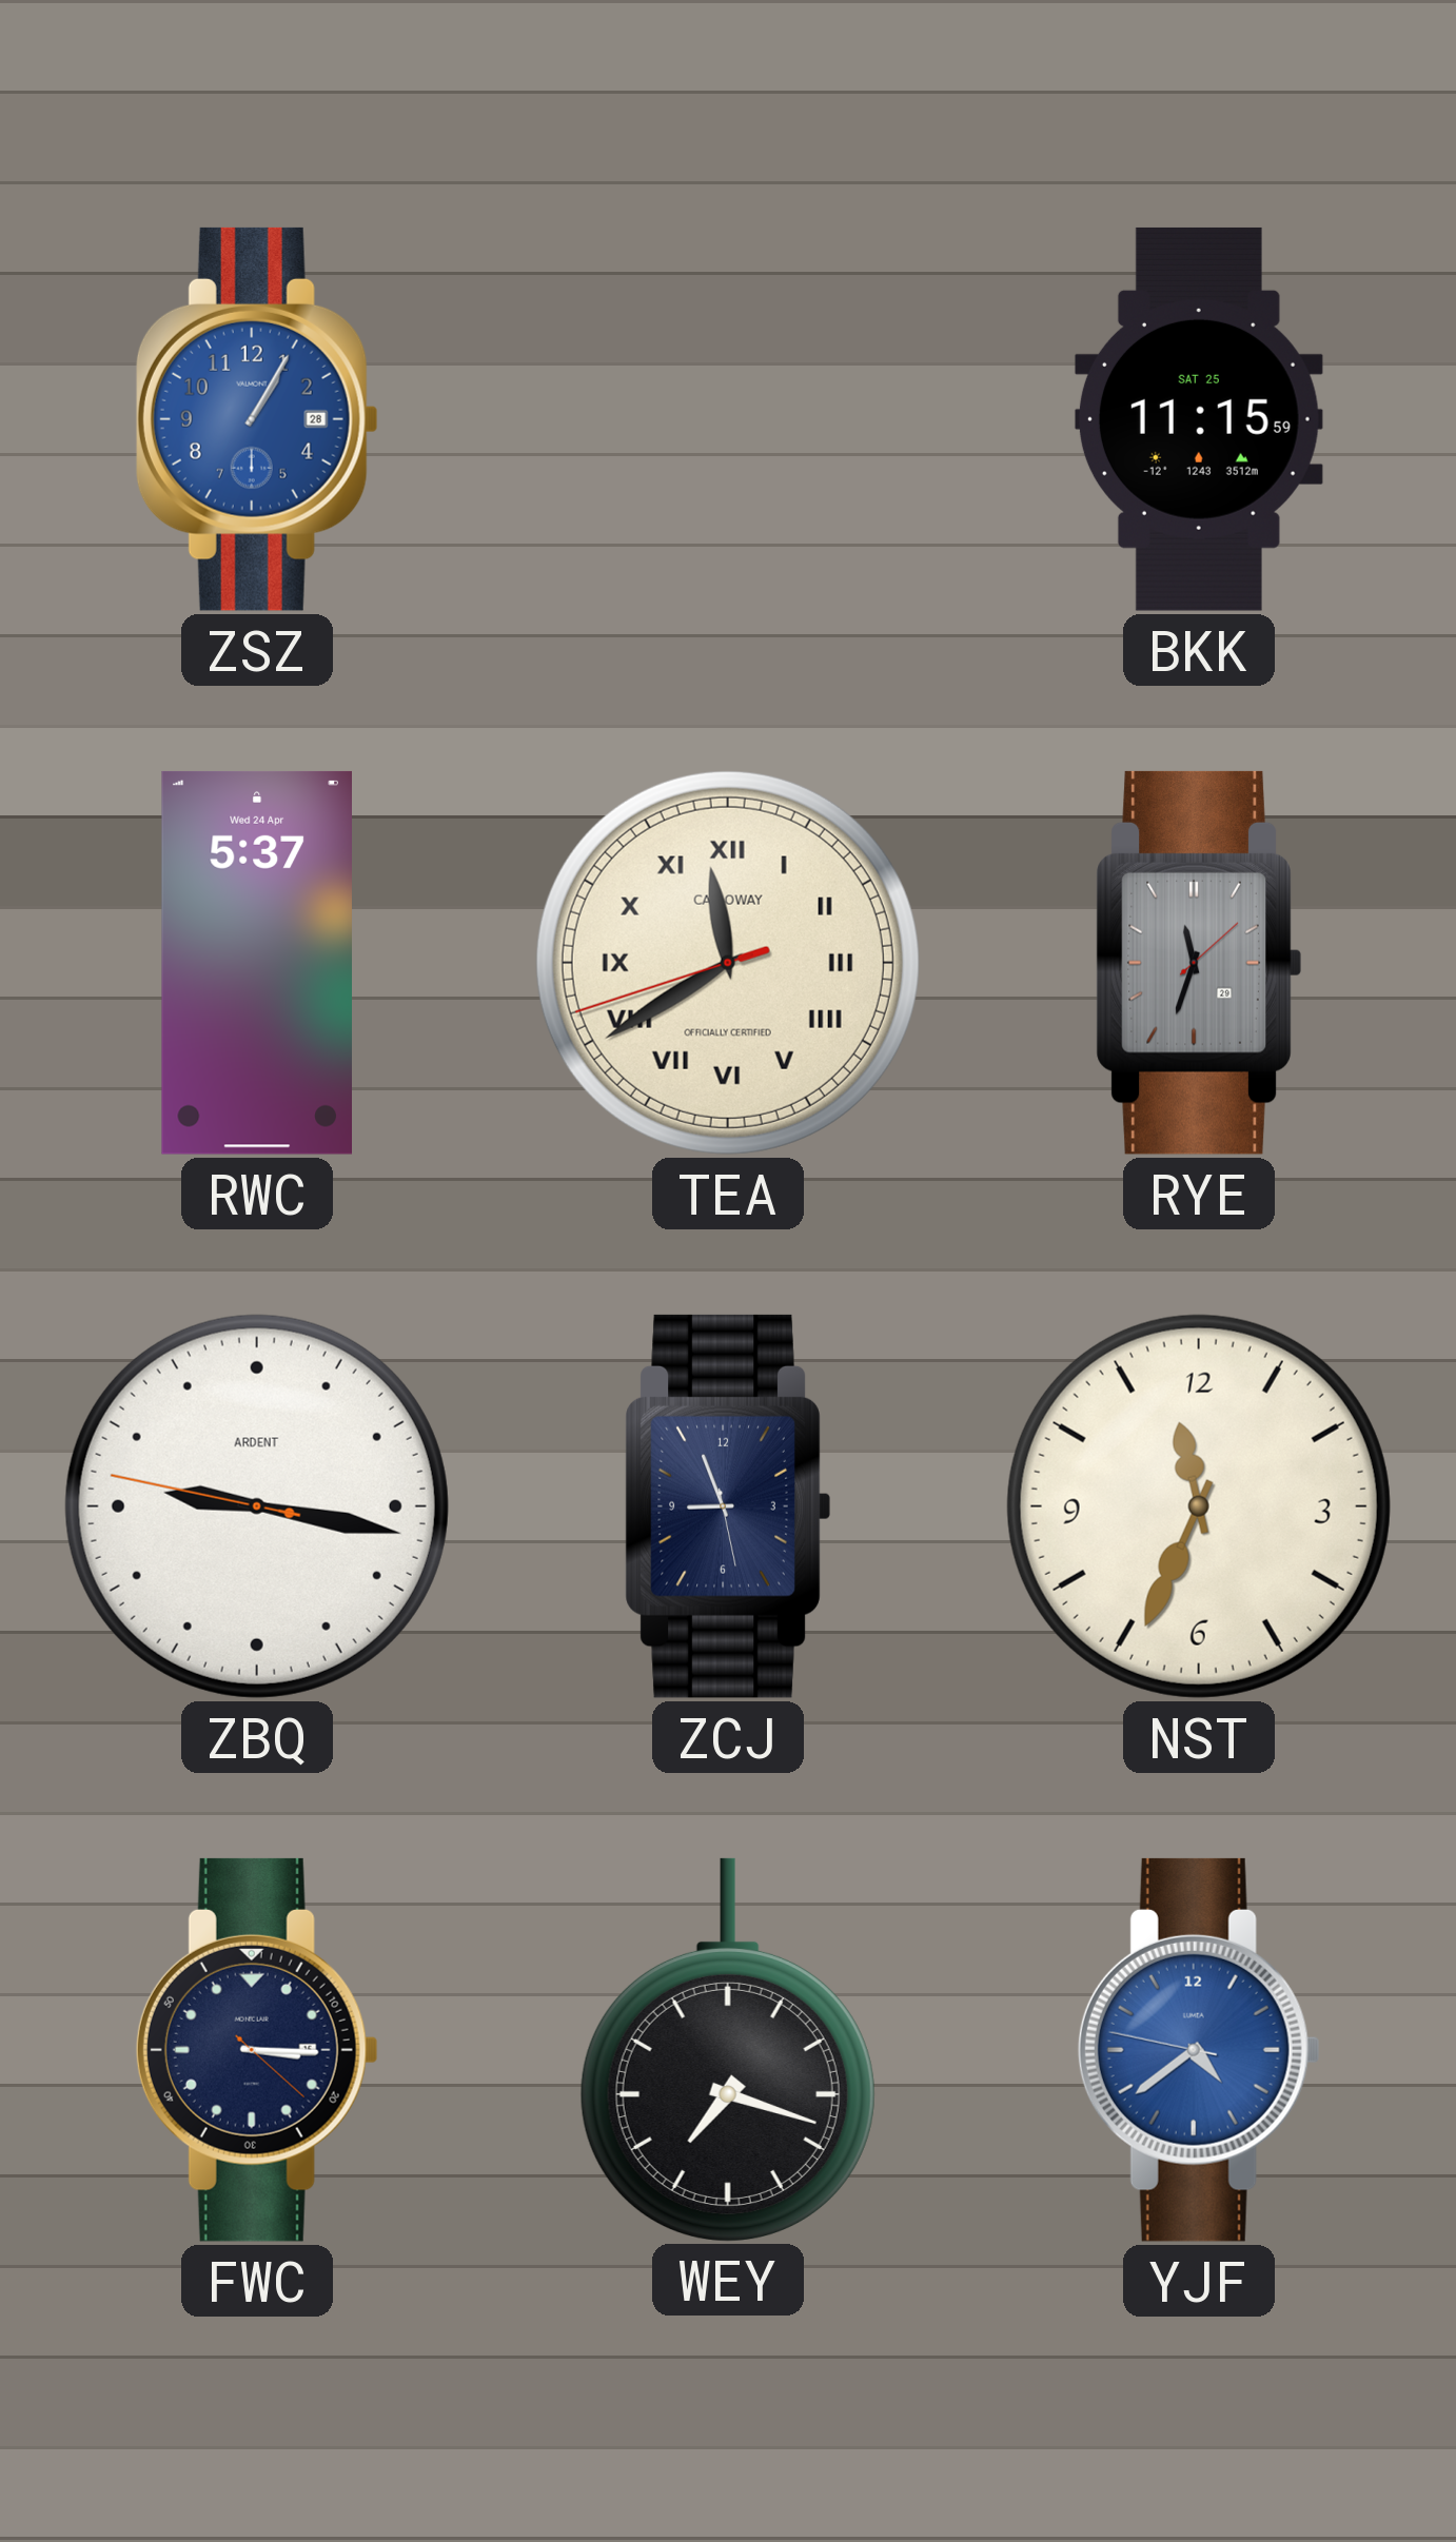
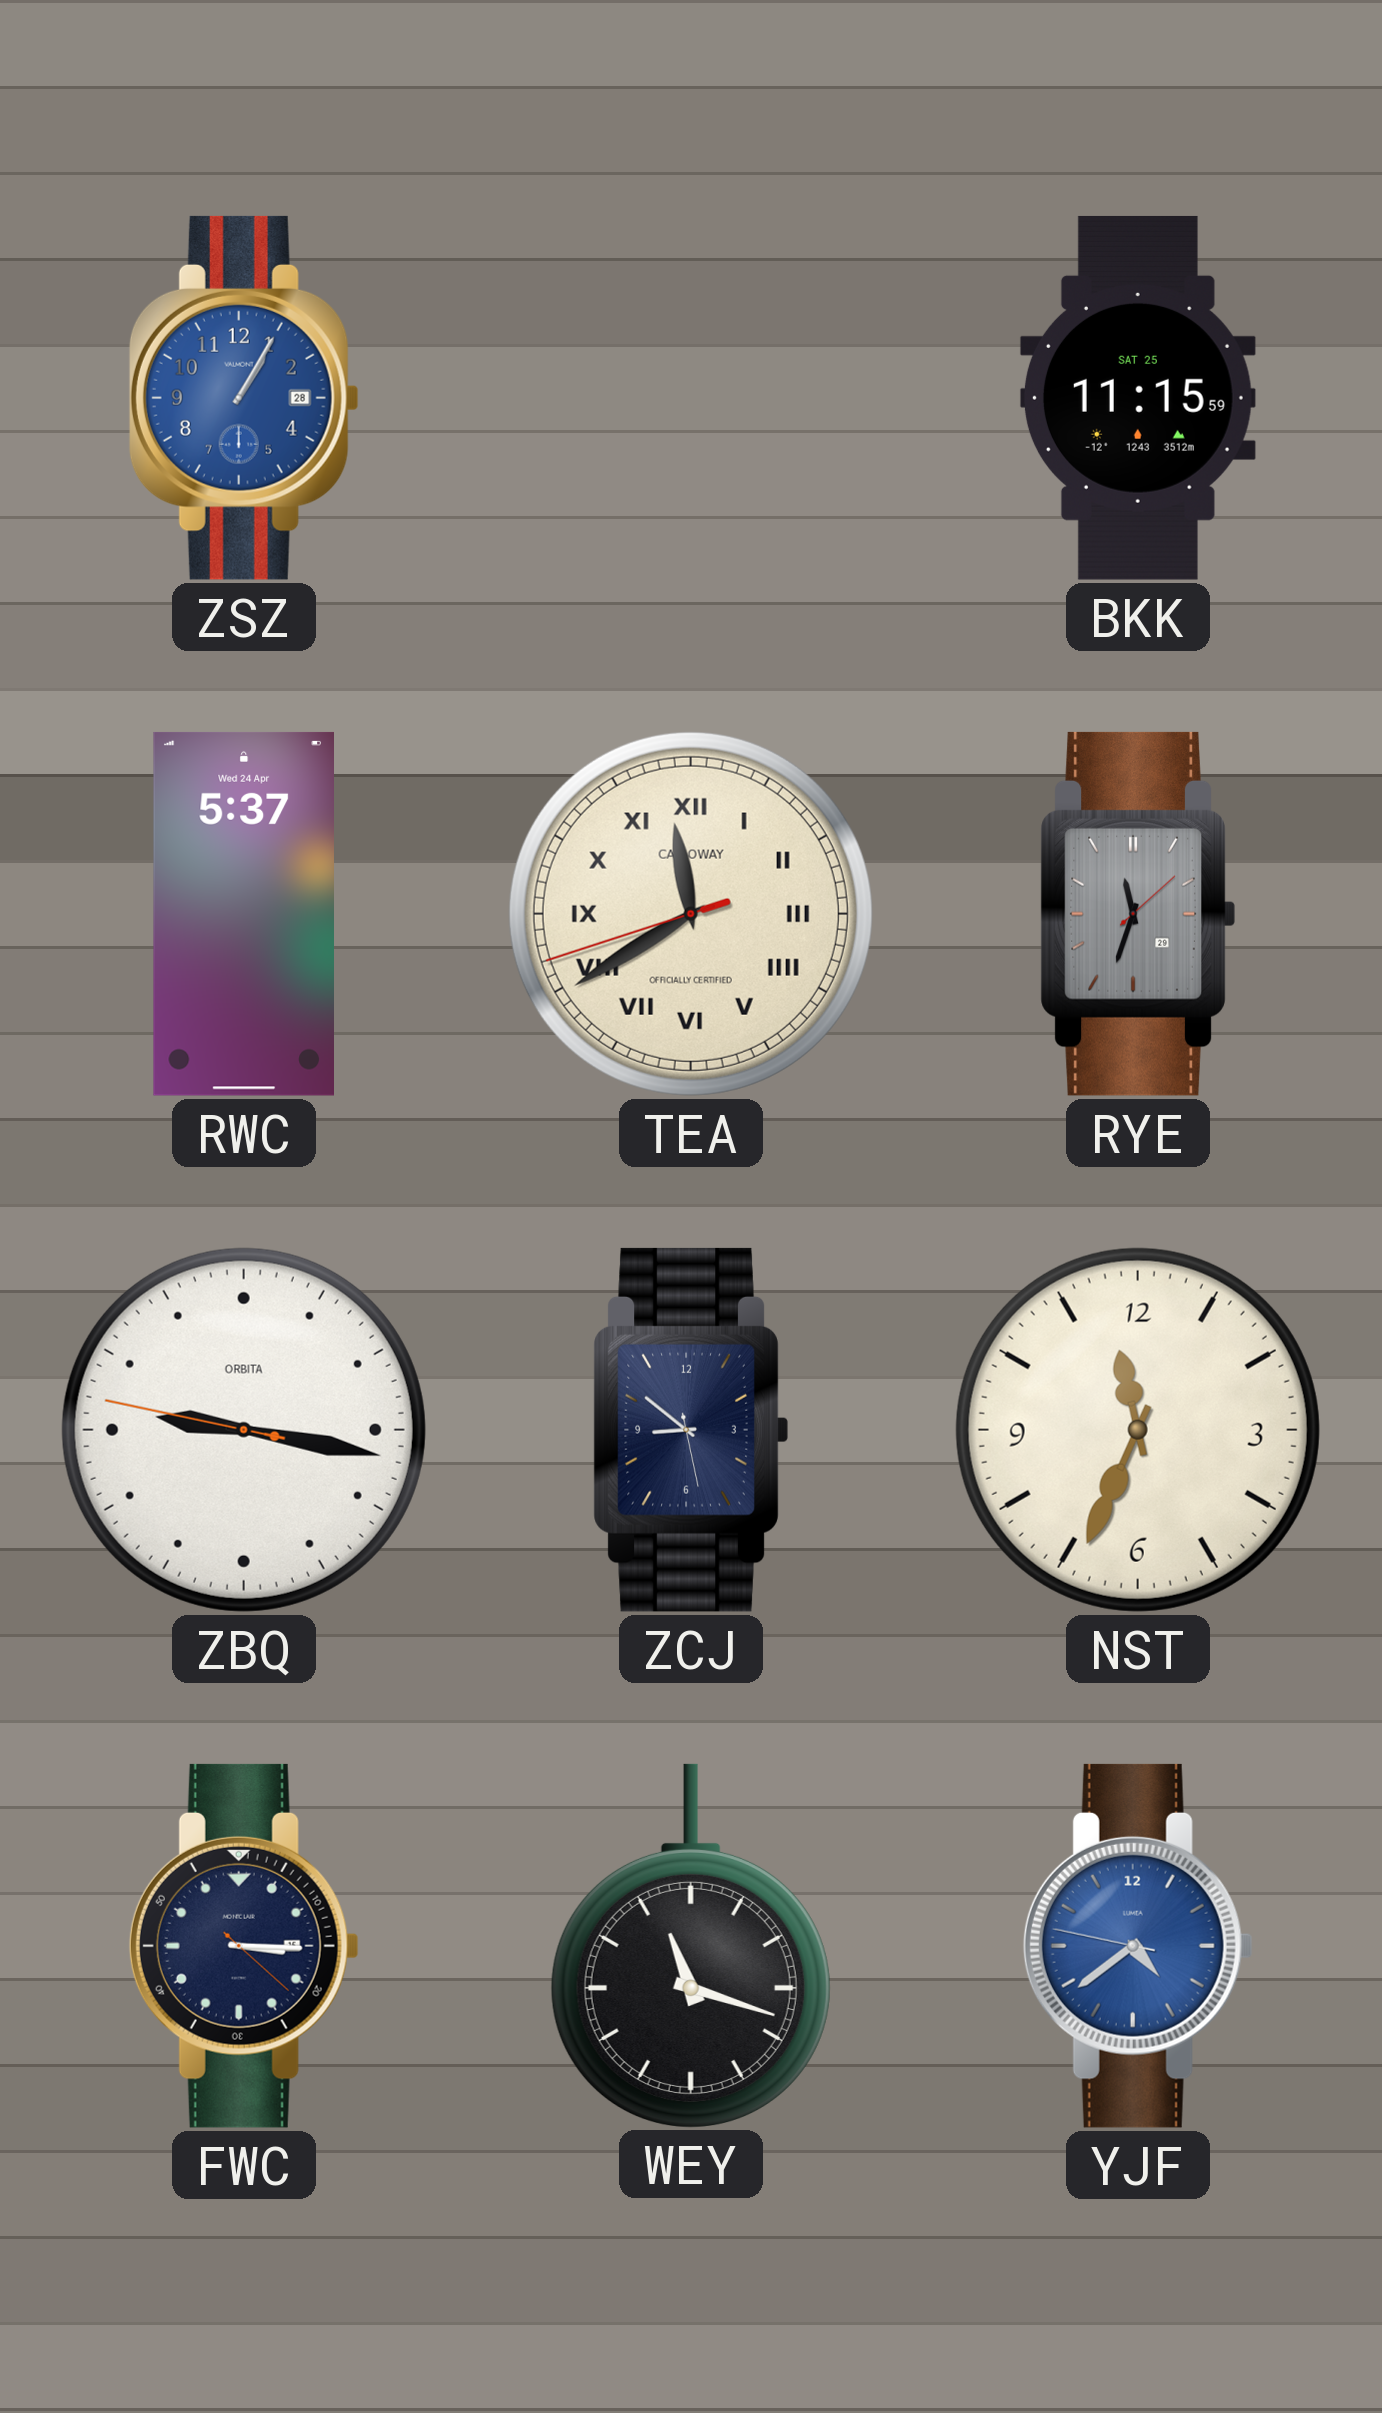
ZBQ brand: ARDENT -> ORBITA
ZCJ: 8:56 -> 8:51
WEY: 7:18 -> 11:18
